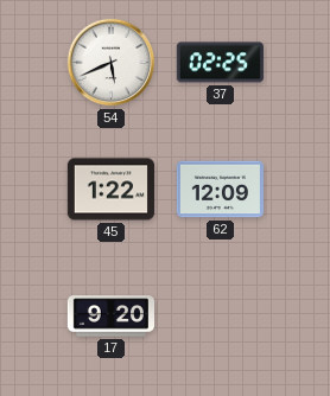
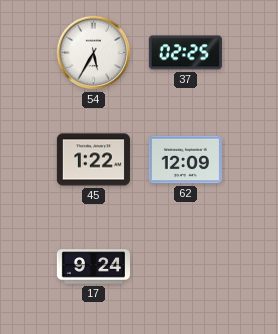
54: 5:41 -> 5:35
17: 9:20 -> 9:24
